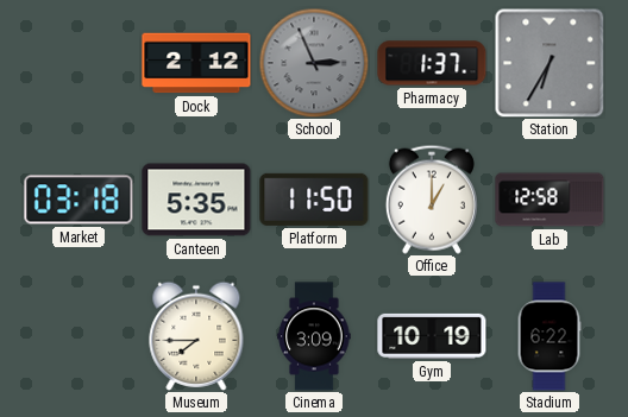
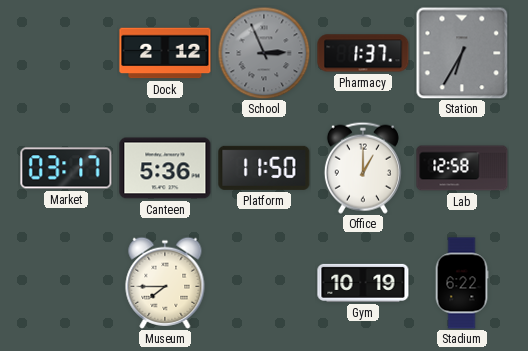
Market: 03:18 -> 03:17
Canteen: 5:35 -> 5:36
Cinema: 3:09 -> none
